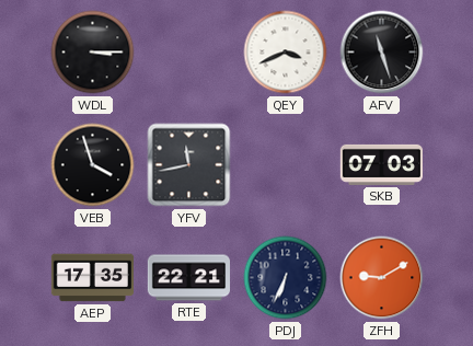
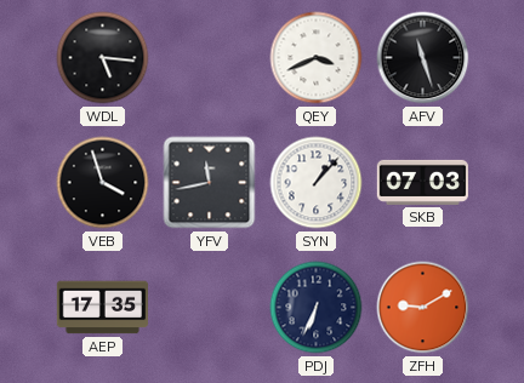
WDL: 3:15 -> 5:16
SYN: none -> 1:07
RTE: 22:21 -> none
